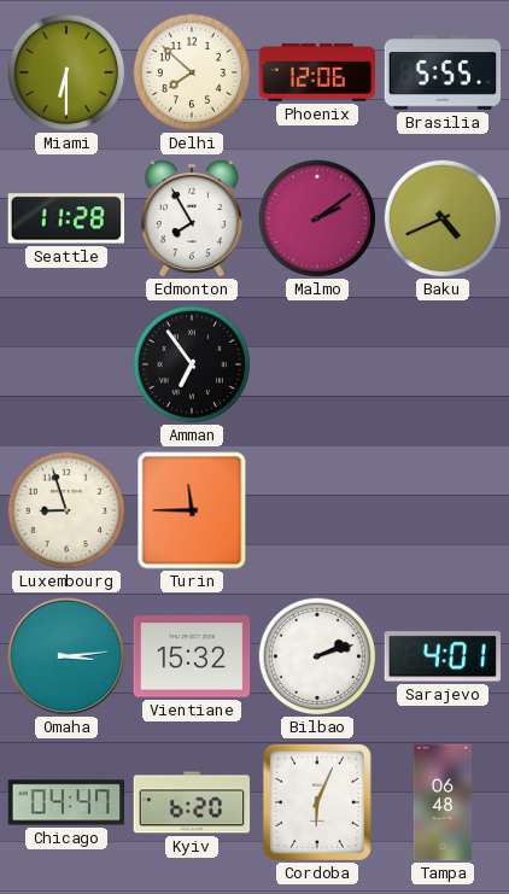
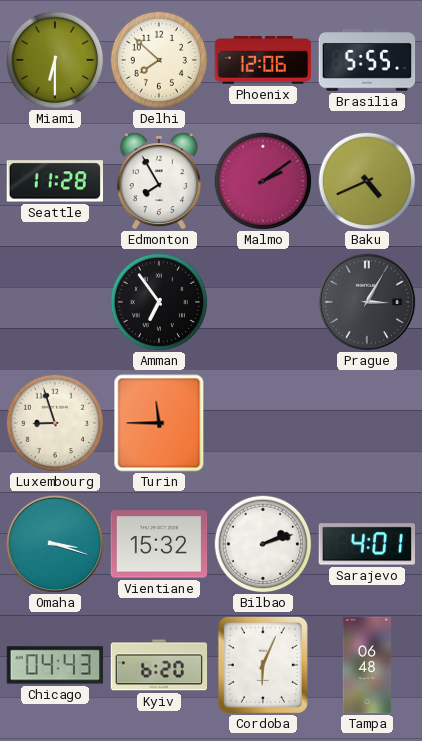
Prague: none -> 3:05
Omaha: 3:14 -> 3:18
Chicago: 04:47 -> 04:43
